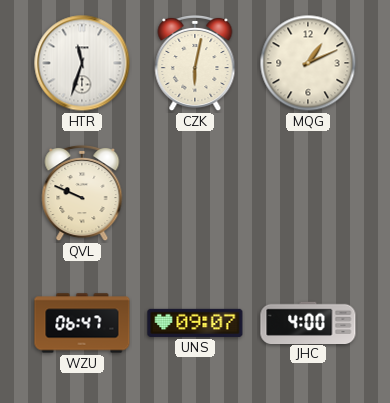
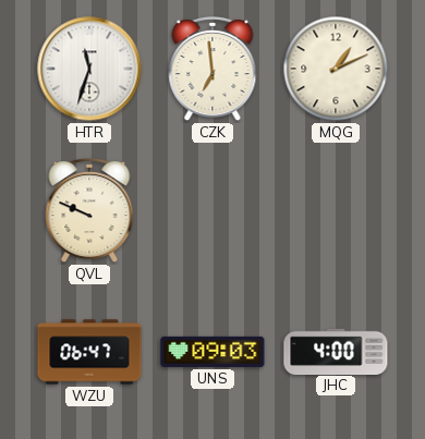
CZK: 6:02 -> 6:59
UNS: 09:07 -> 09:03
